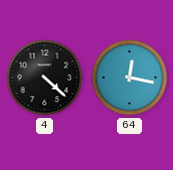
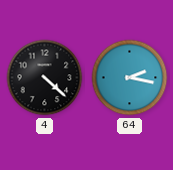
64: 12:17 -> 2:17
